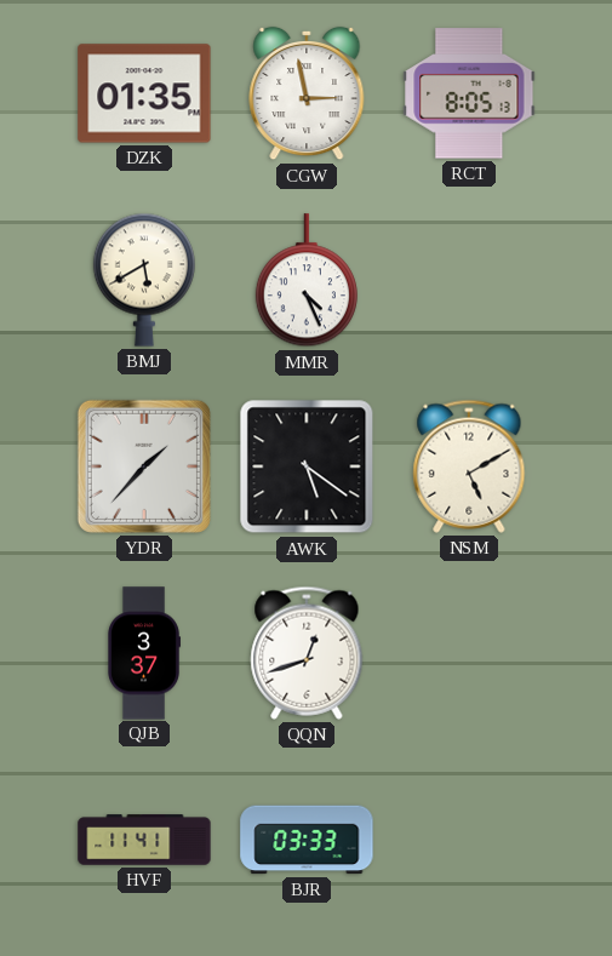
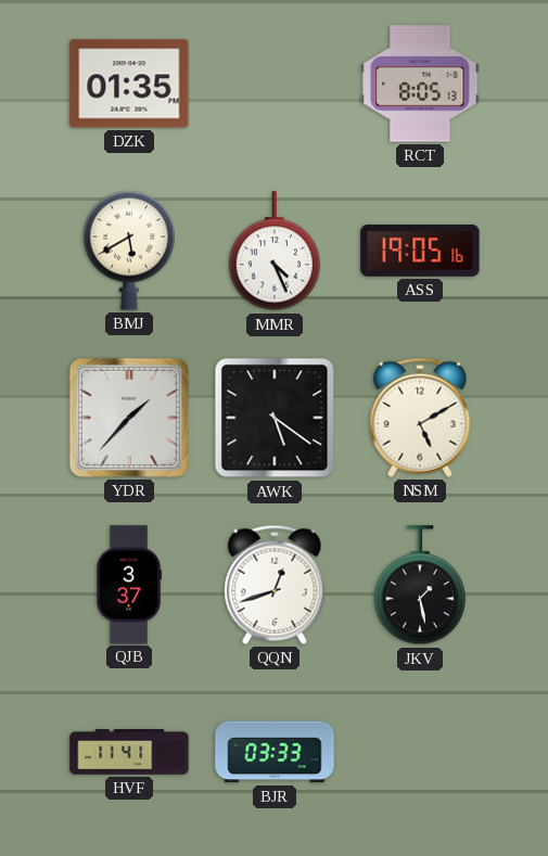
CGW: 2:58 -> none
ASS: none -> 19:05
JKV: none -> 1:28
